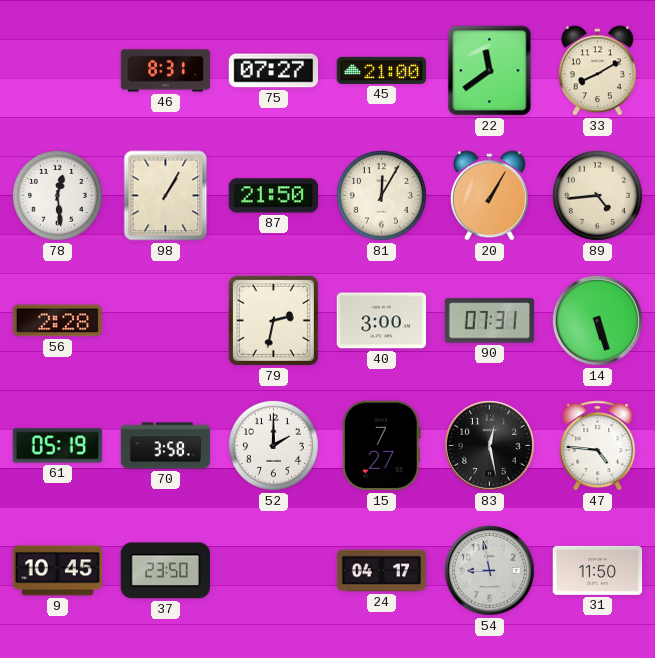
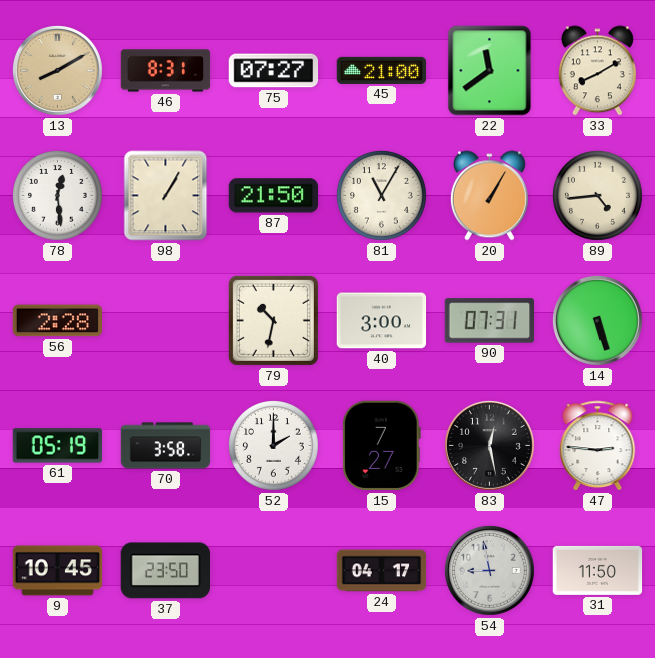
13: none -> 8:10
81: 12:05 -> 11:05
79: 2:32 -> 10:32
47: 4:46 -> 2:46
